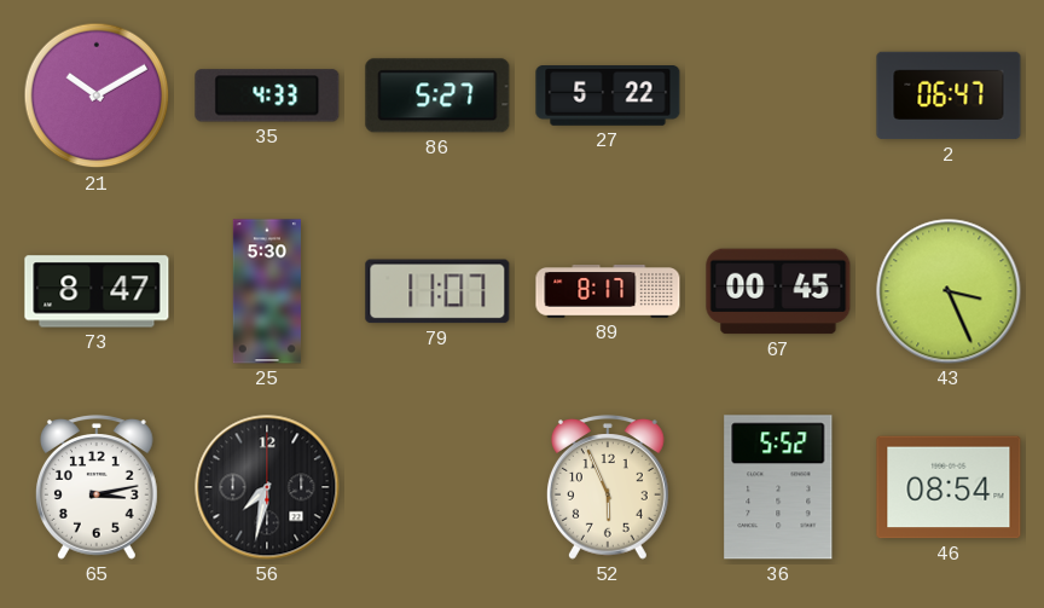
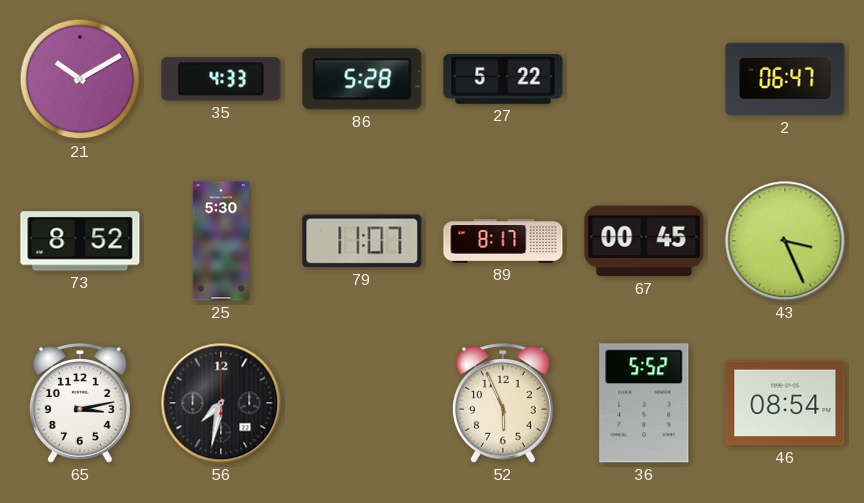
86: 5:27 -> 5:28
73: 8:47 -> 8:52
